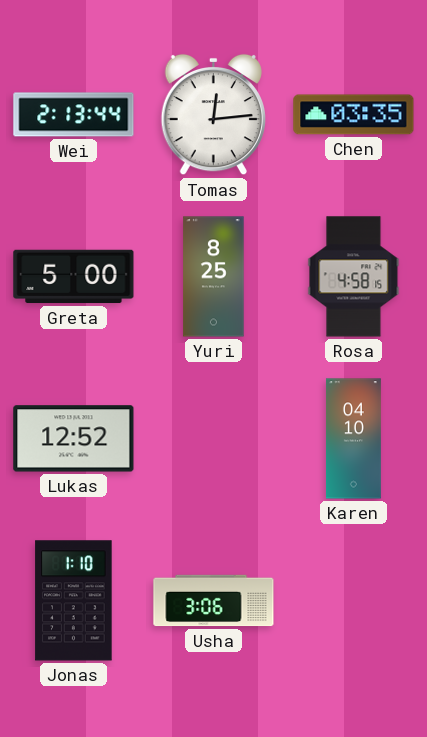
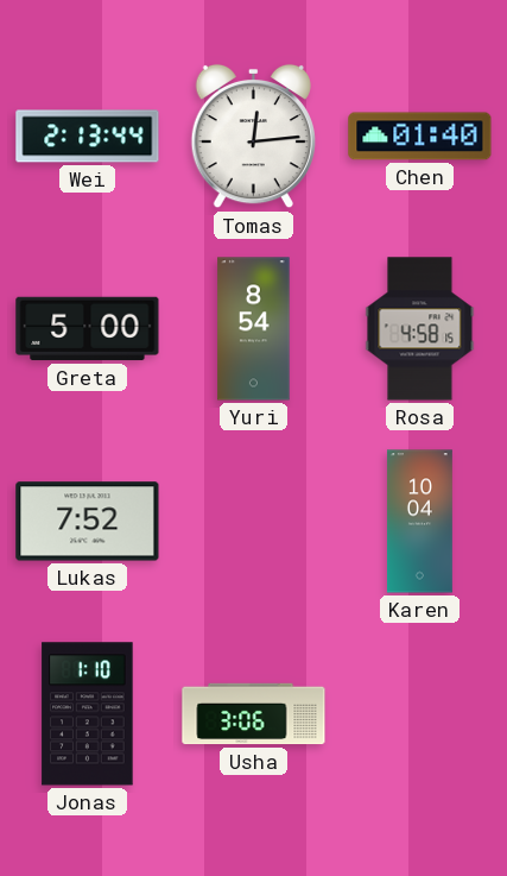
Chen: 03:35 -> 01:40
Yuri: 8:25 -> 8:54
Lukas: 12:52 -> 7:52
Karen: 04:10 -> 10:04
